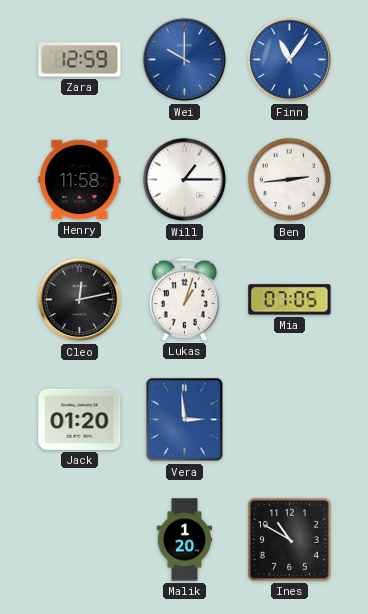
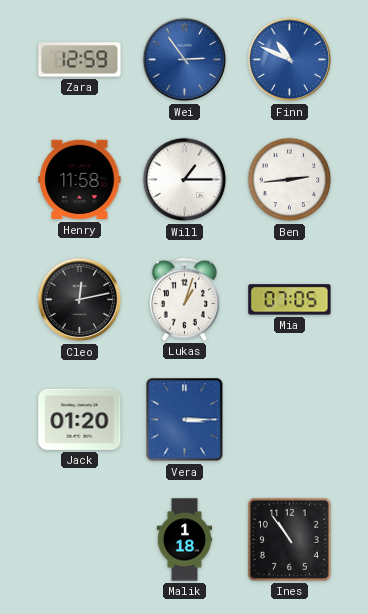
Wei: 10:00 -> 2:54
Finn: 11:06 -> 10:49
Vera: 2:59 -> 3:15
Malik: 1:20 -> 1:18
Ines: 10:50 -> 10:54
